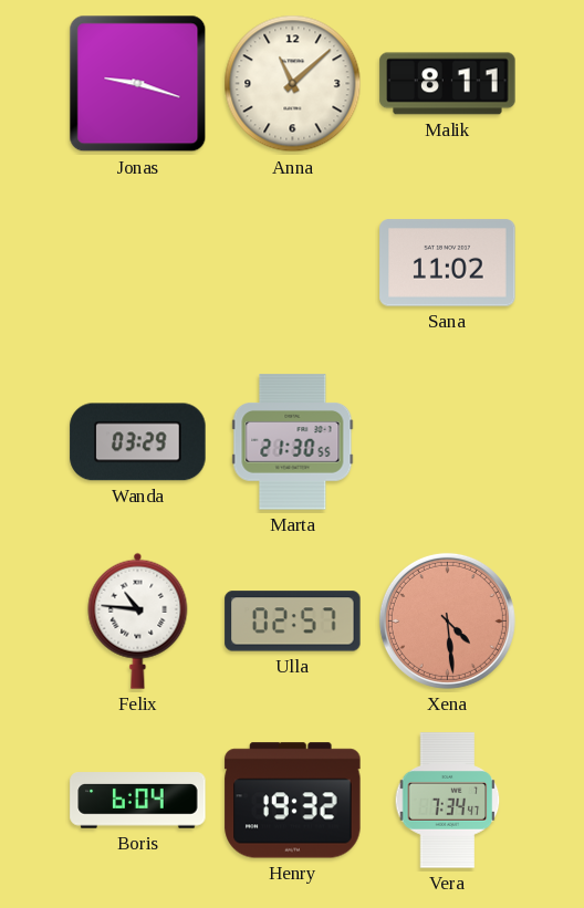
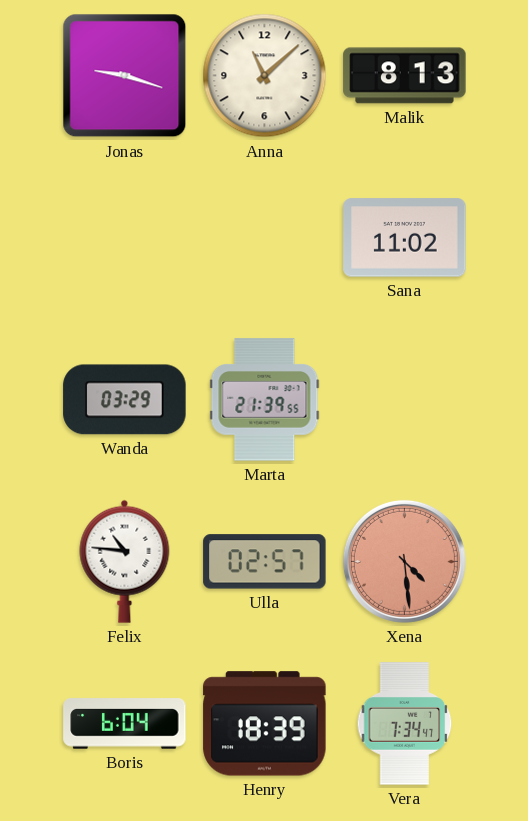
Malik: 8:11 -> 8:13
Marta: 21:30 -> 21:39
Henry: 19:32 -> 18:39
